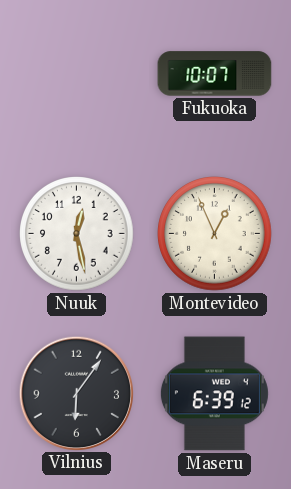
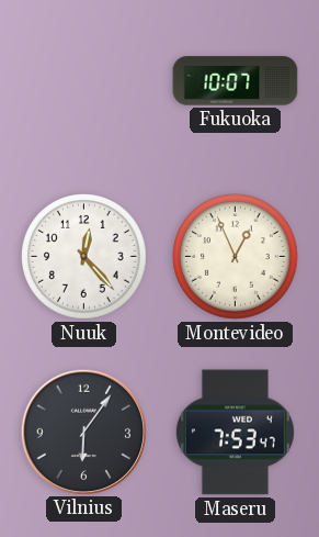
Nuuk: 12:28 -> 12:23
Maseru: 6:39 -> 7:53
